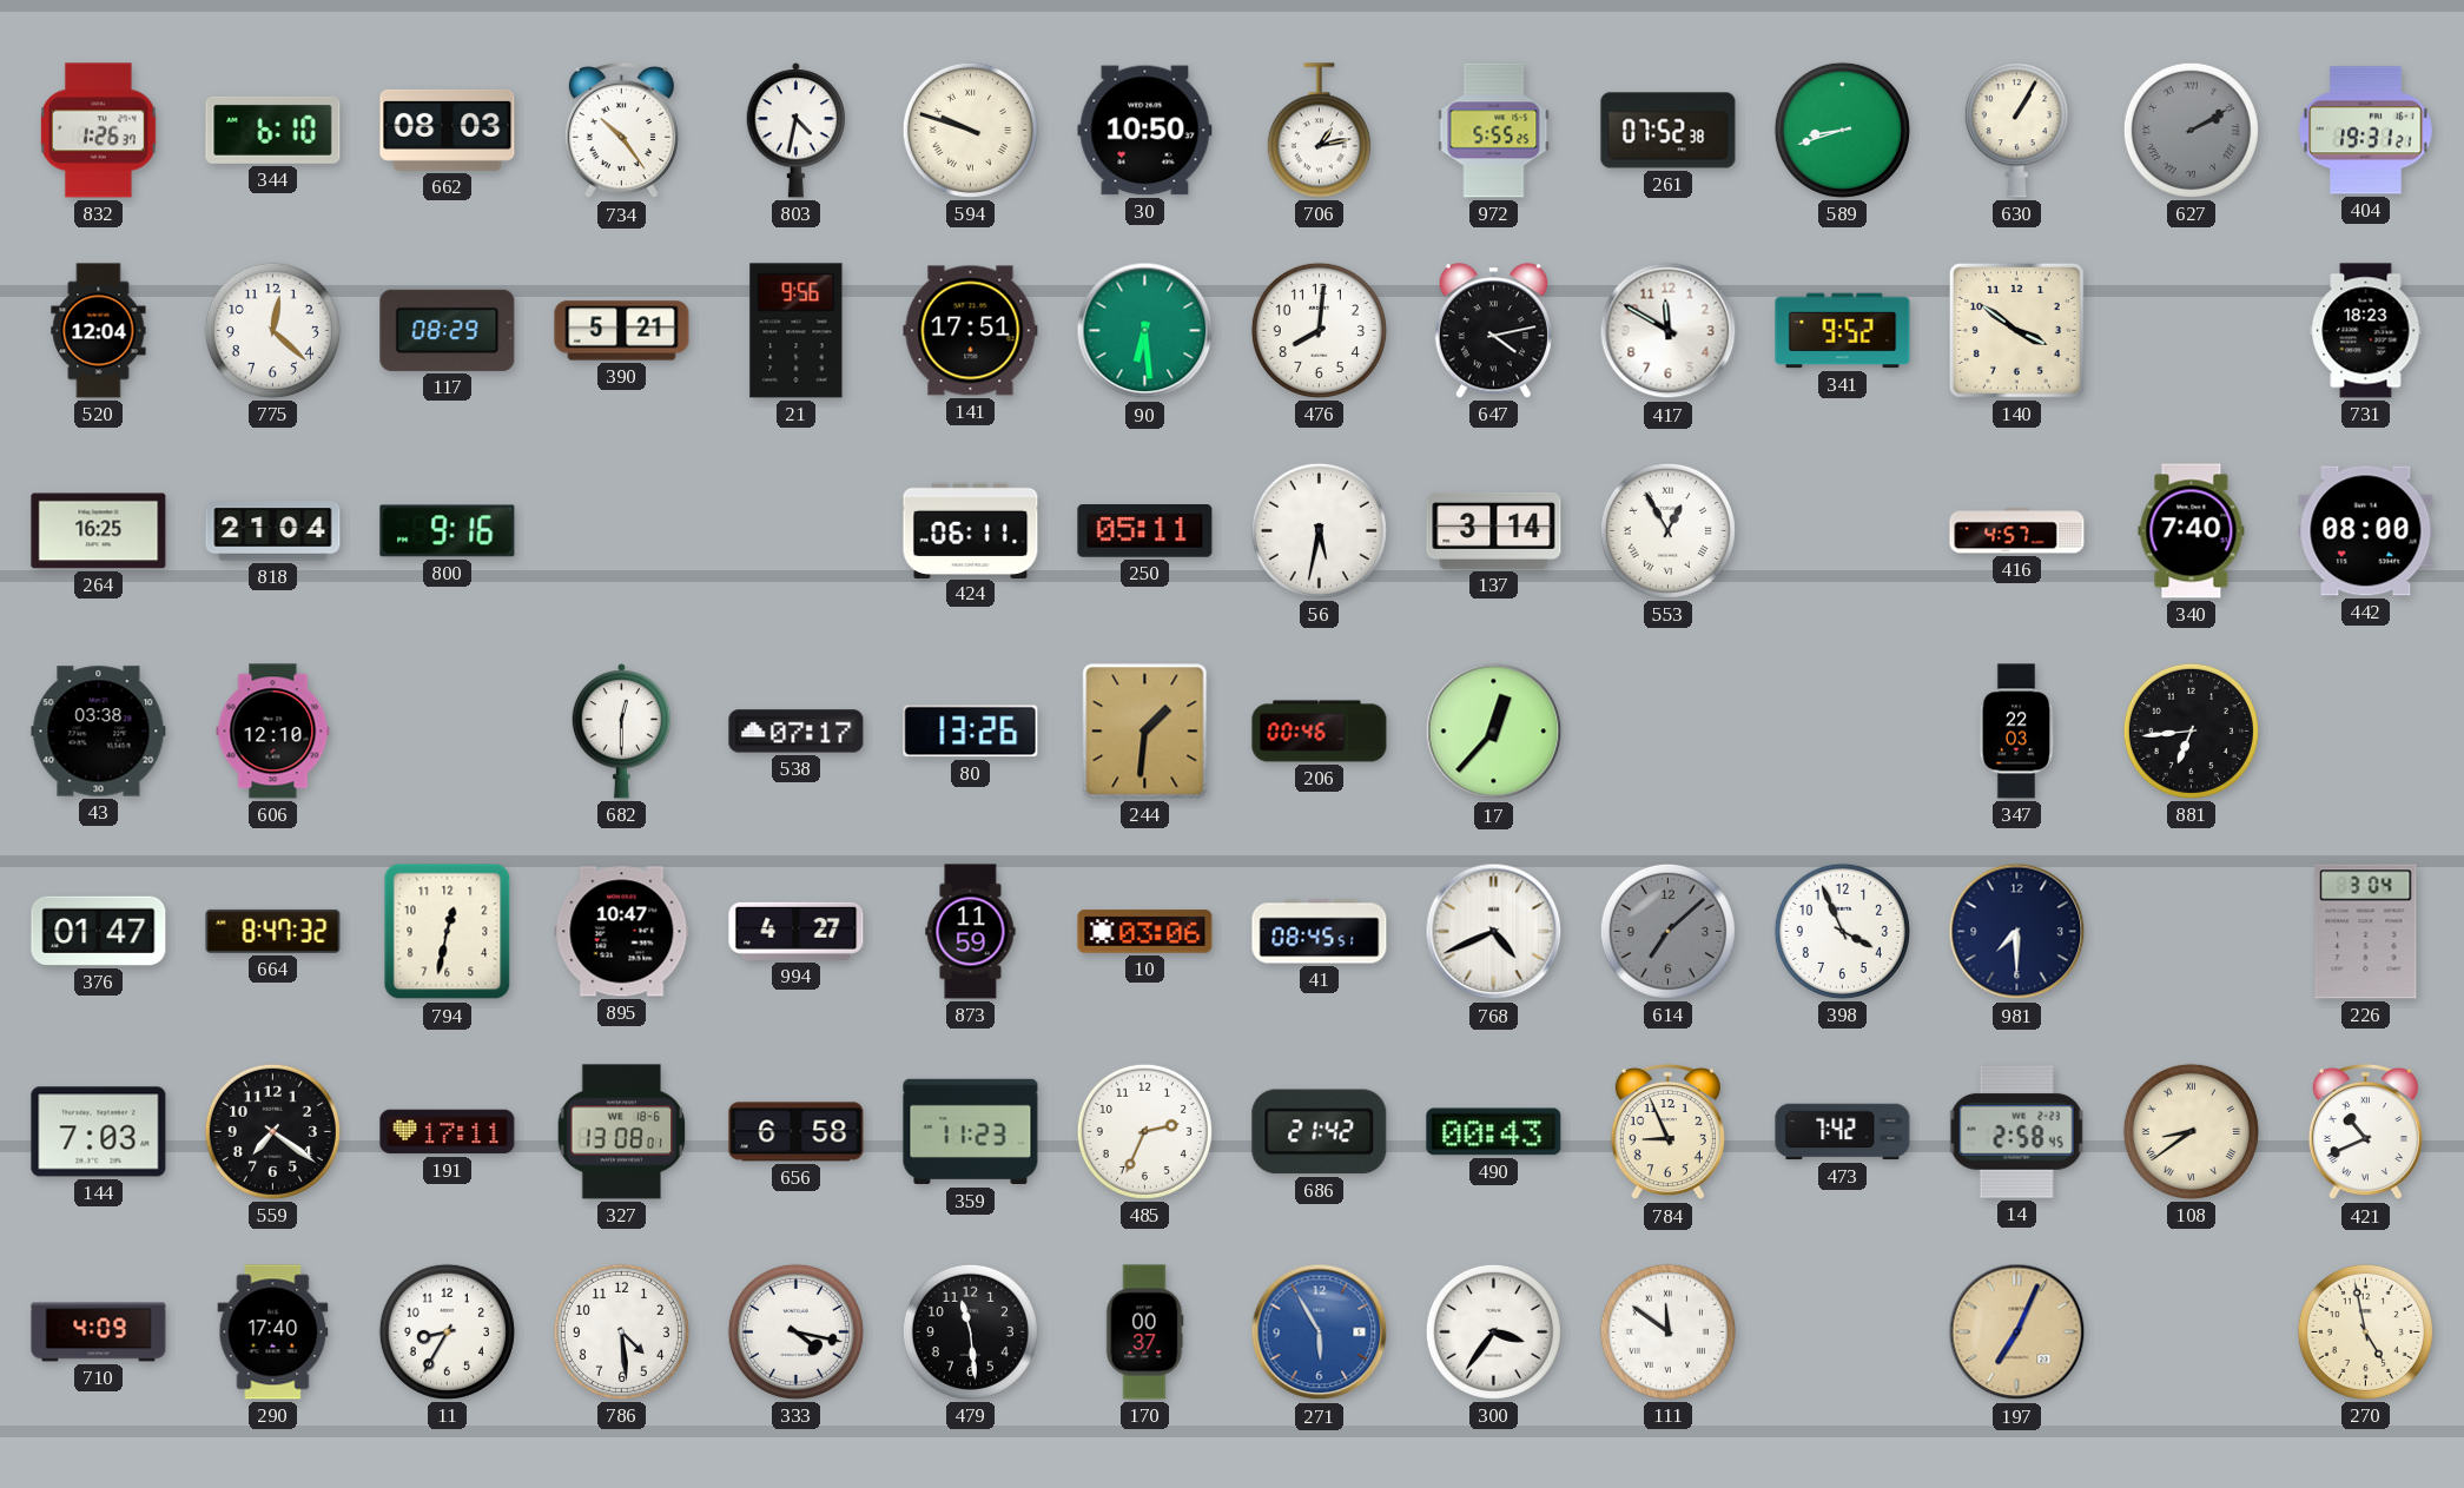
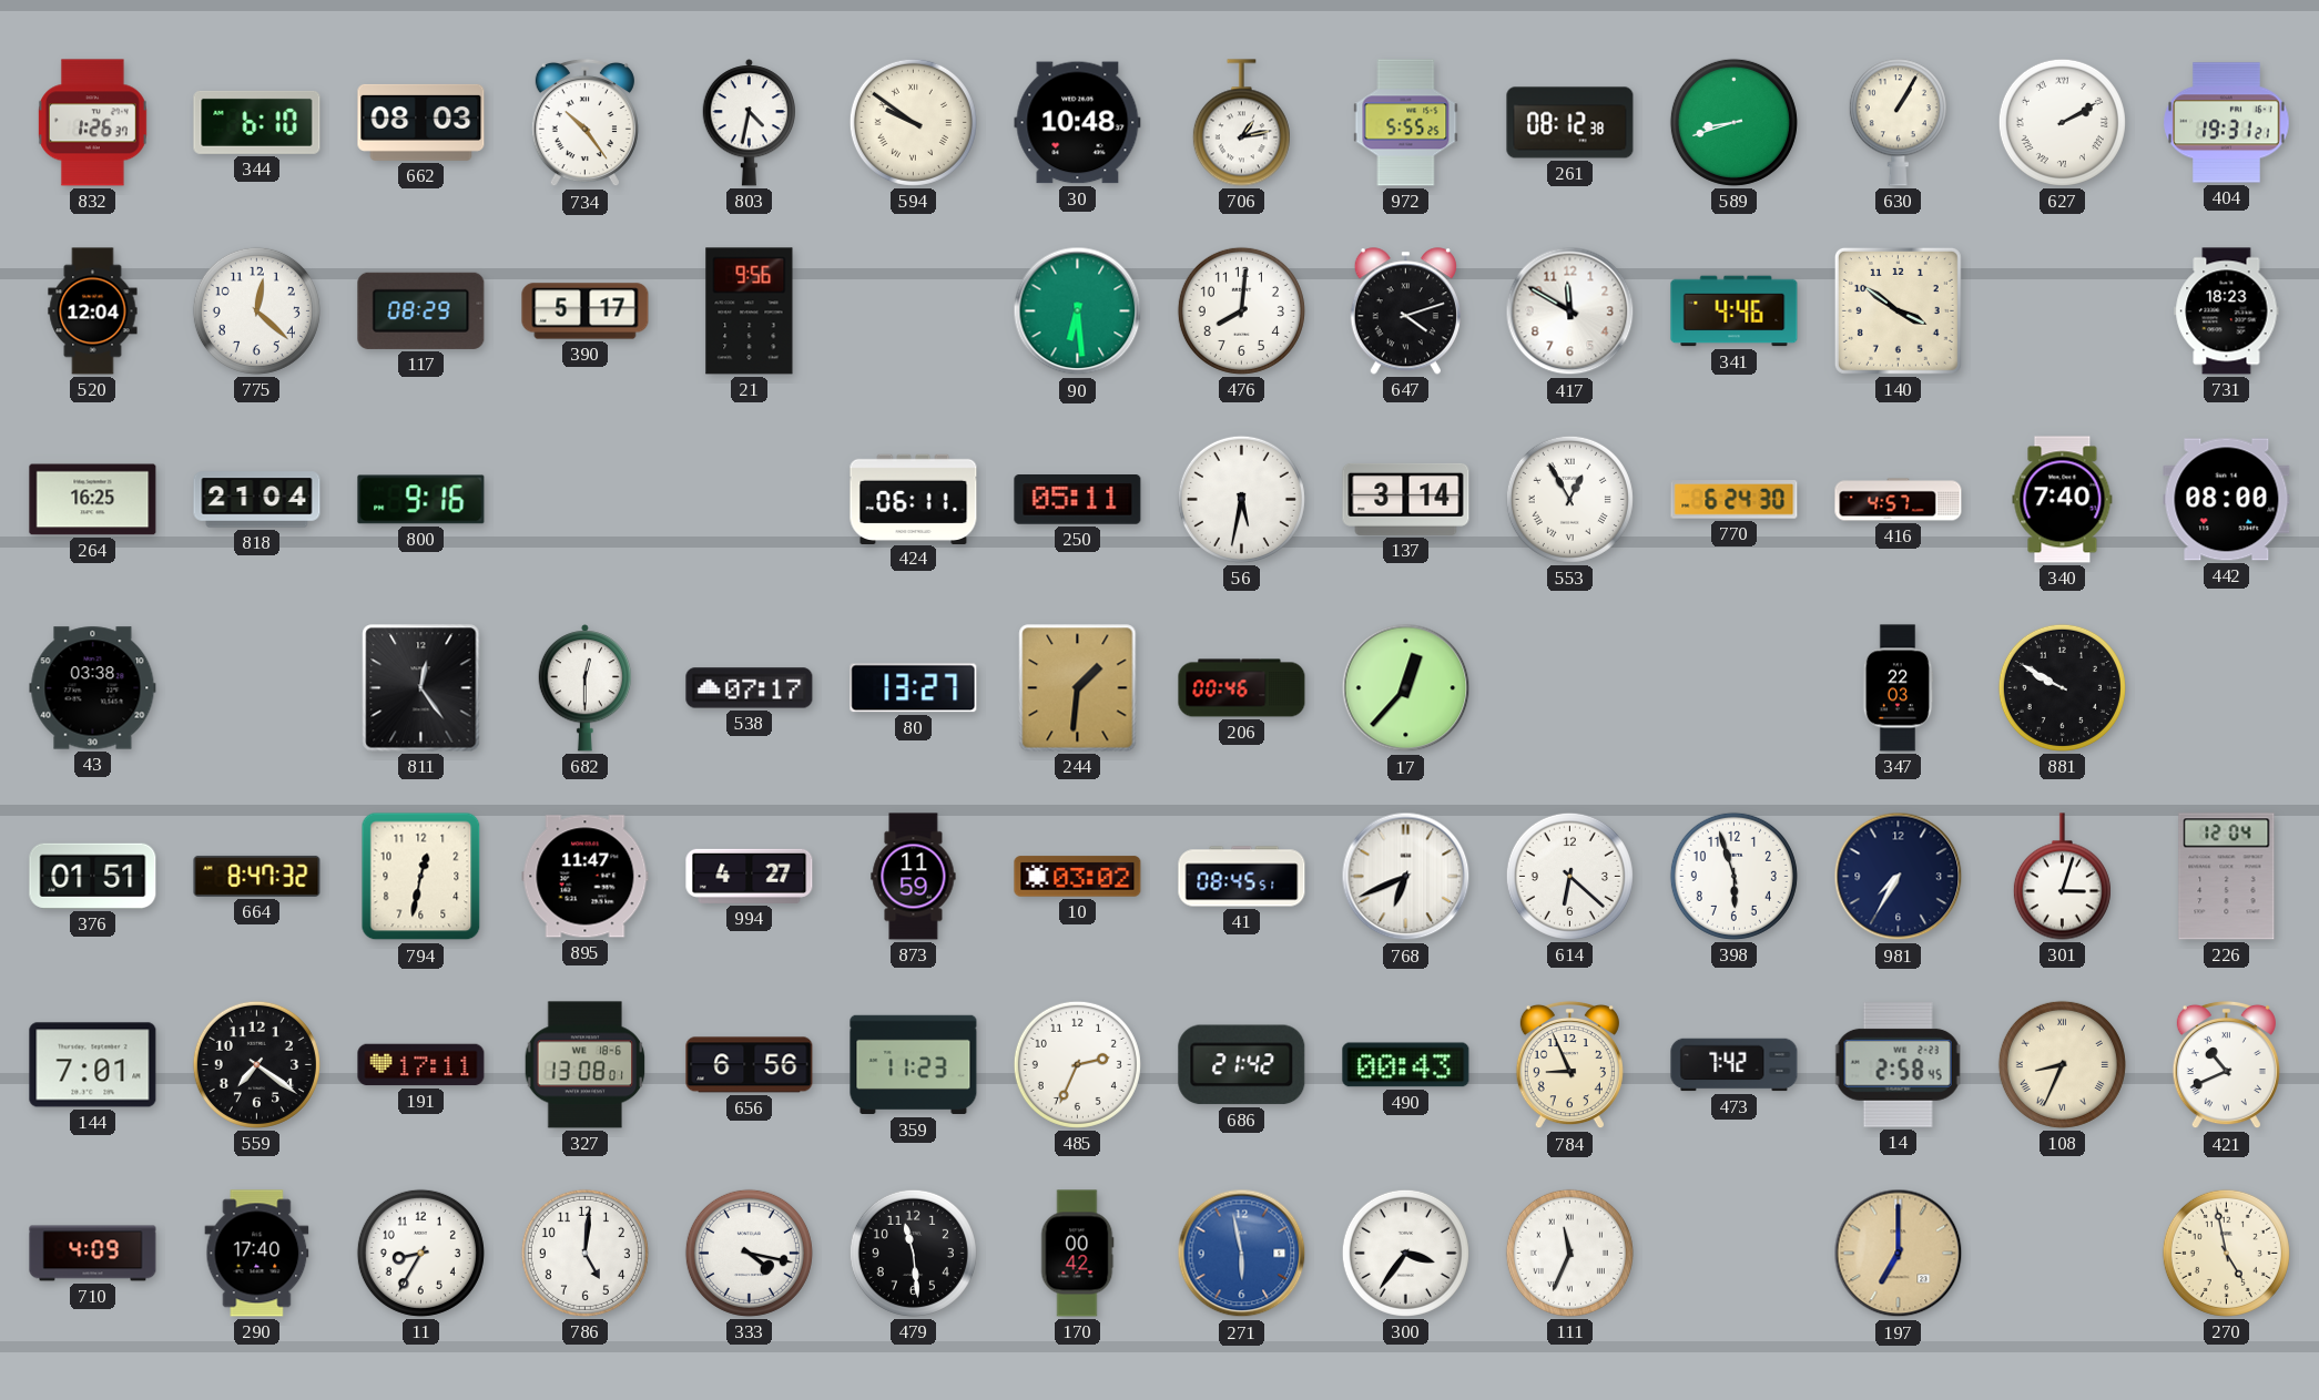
594: 9:48 -> 9:51
30: 10:50 -> 10:48
261: 07:52 -> 08:12
627 dial: grey -> white
390: 5:21 -> 5:17
141: 17:51 -> none
647: 4:13 -> 4:12
341: 9:52 -> 4:46
770: none -> 6:24
606: 12:10 -> none
811: none -> 12:24
80: 13:26 -> 13:27
881: 6:44 -> 9:50
376: 01:47 -> 01:51
895: 10:47 -> 11:47
10: 03:06 -> 03:02
768: 4:41 -> 6:41
614: 7:08 -> 6:22
614 dial: grey -> white
398: 3:56 -> 5:57
981: 7:30 -> 7:35
301: none -> 3:03
226: 3:04 -> 12:04
144: 7:03 -> 7:01
656: 6:58 -> 6:56
108: 8:39 -> 8:34
786: 4:29 -> 5:01
170: 00:37 -> 00:42
271: 5:55 -> 5:58
111: 11:51 -> 11:34
197: 7:04 -> 7:00
